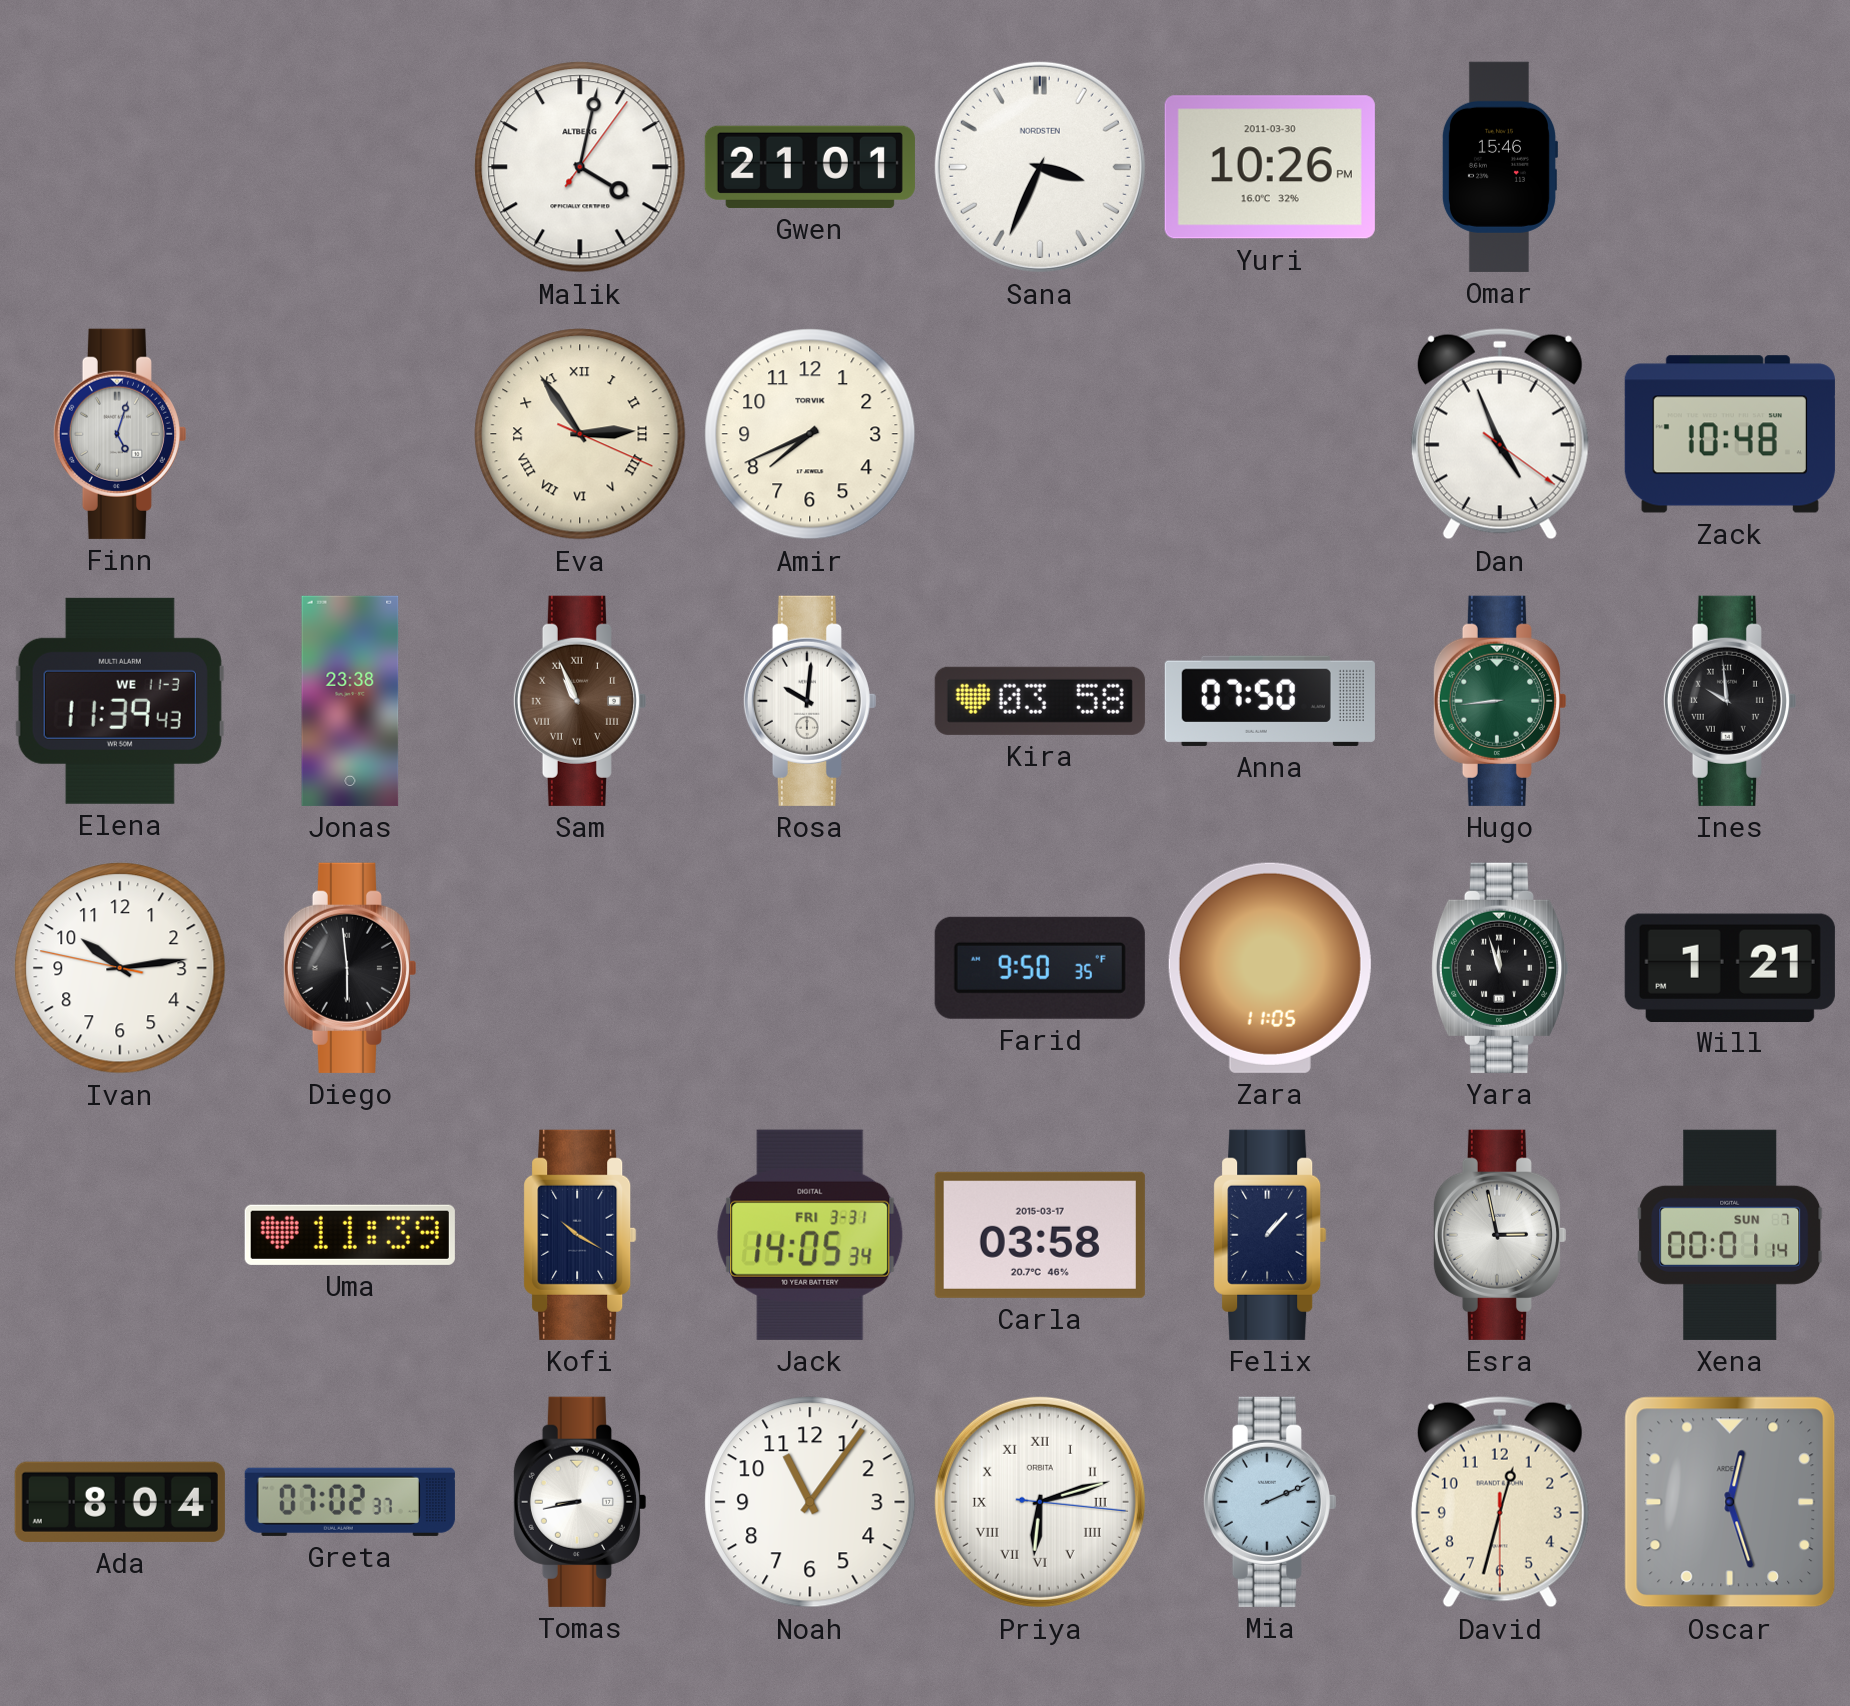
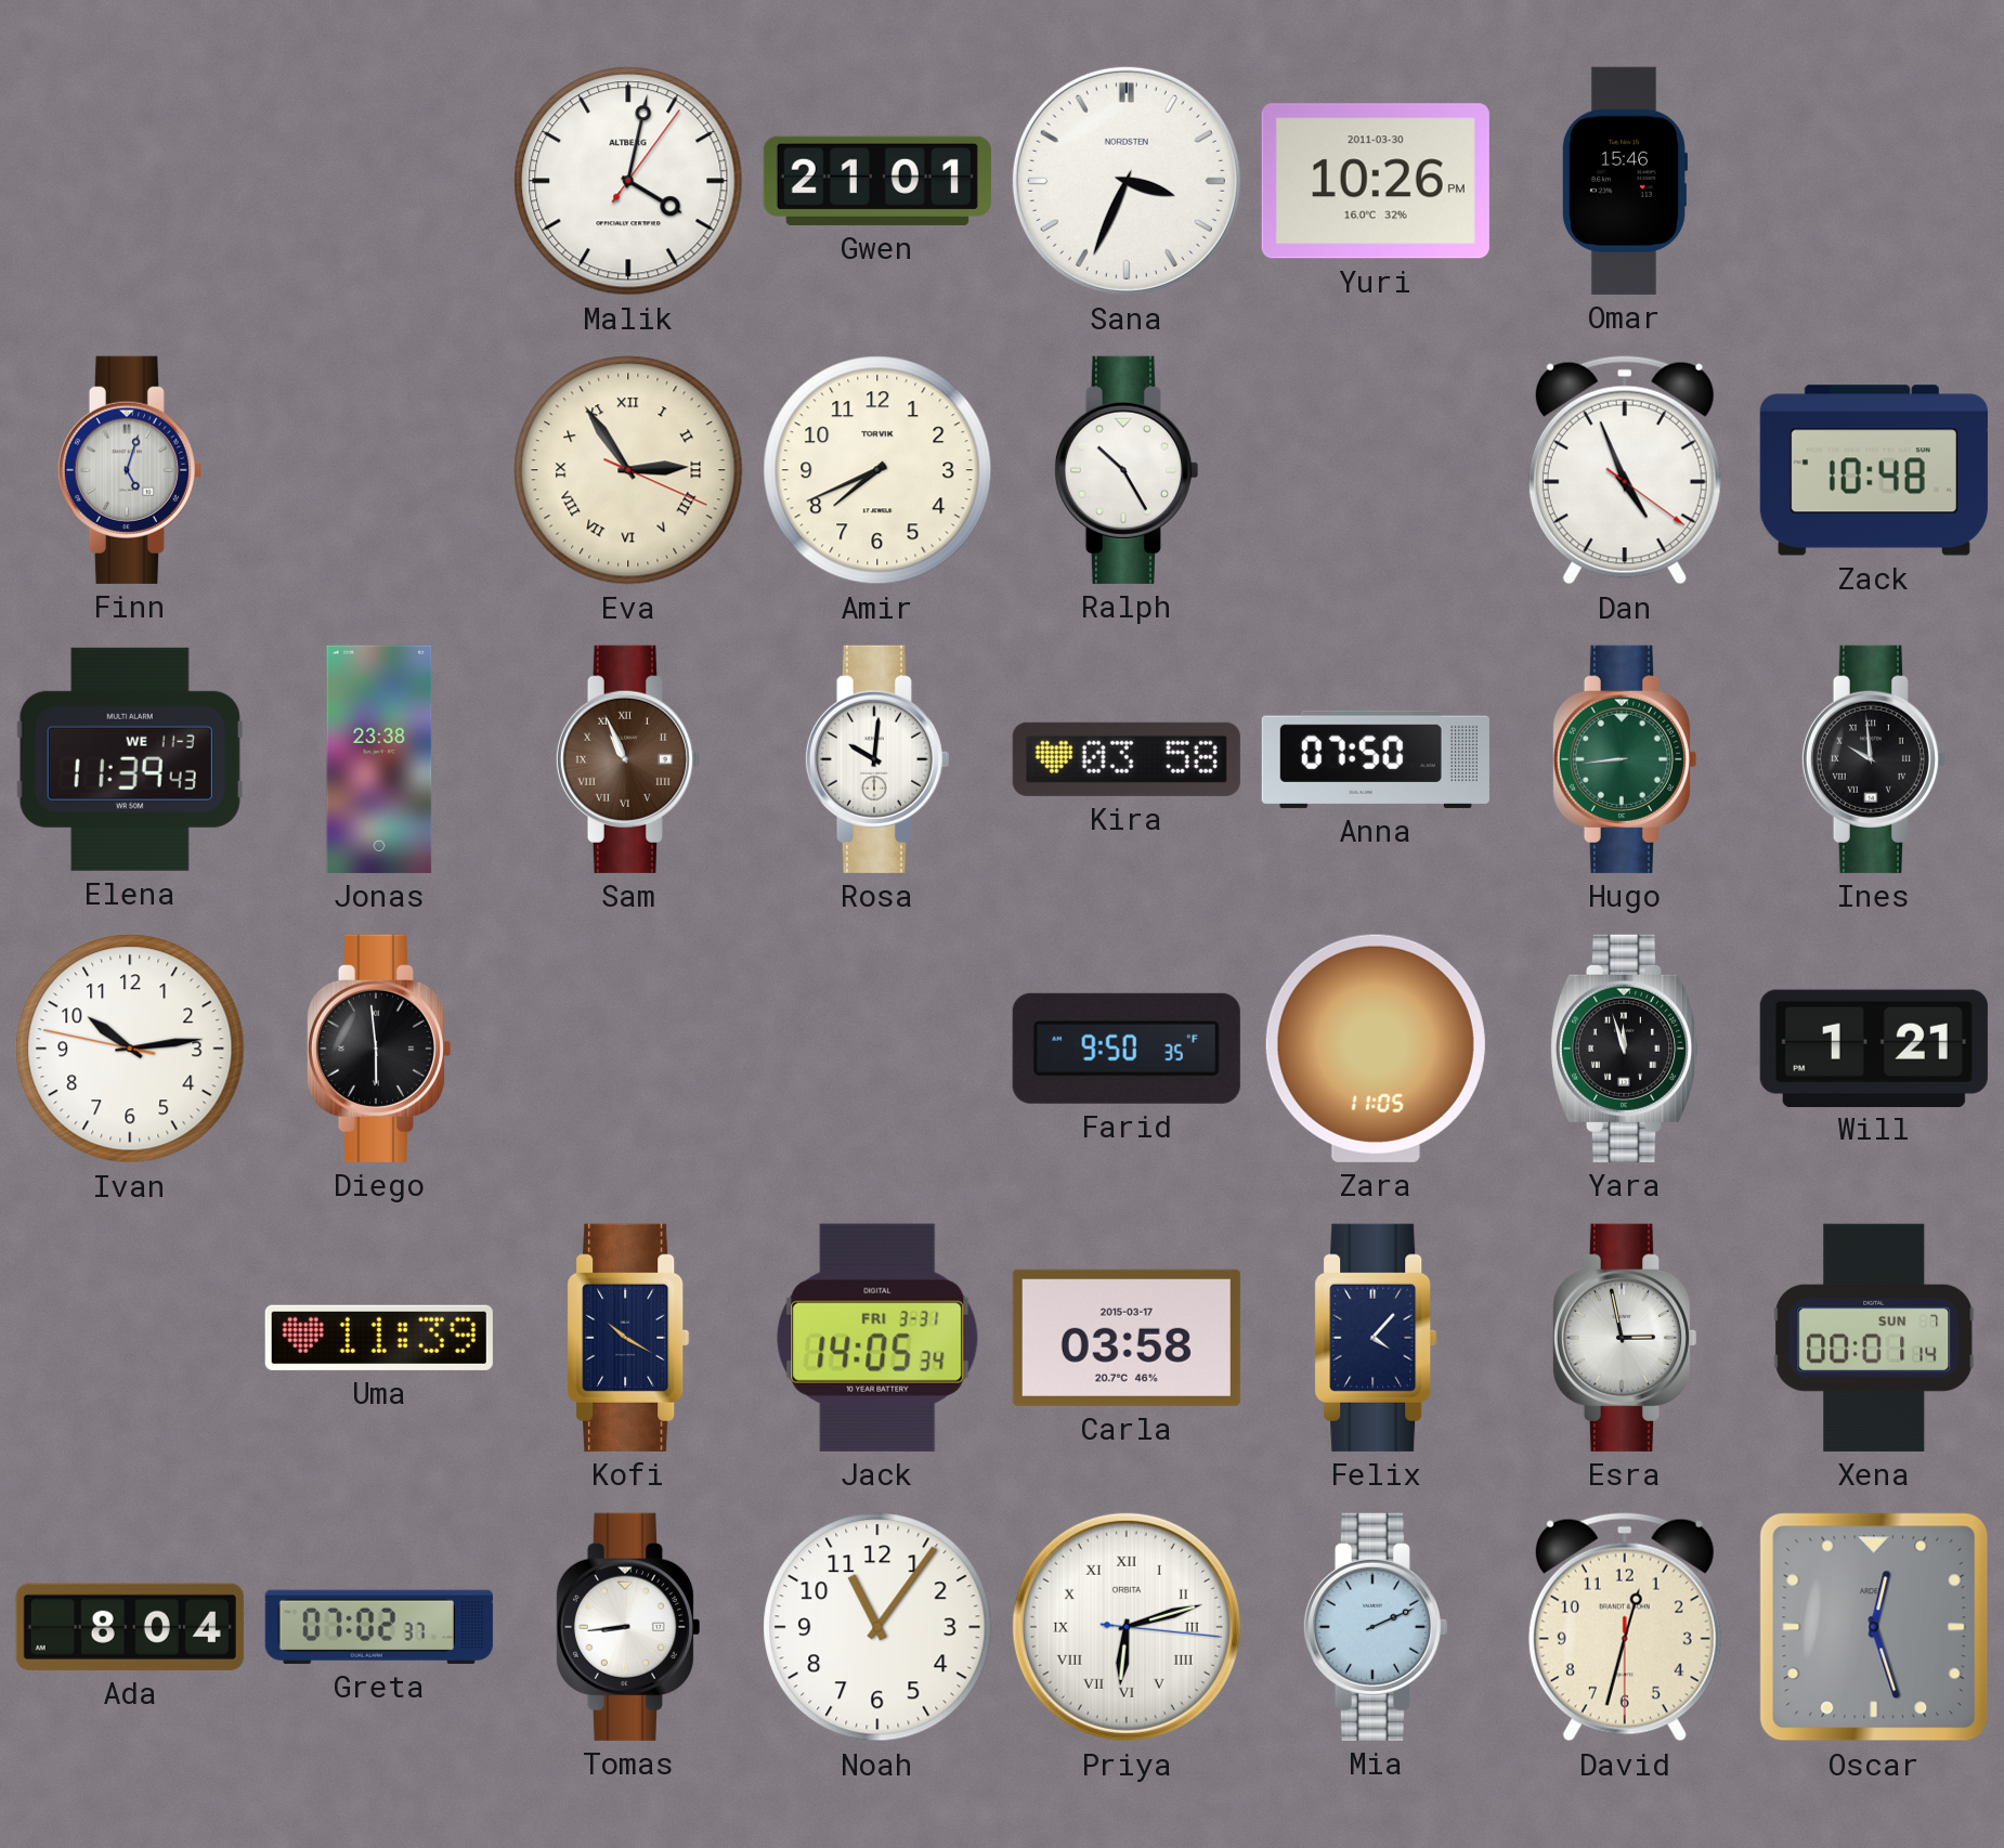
Ralph: none -> 10:25
Felix: 1:07 -> 4:07
Tomas: 8:43 -> 8:44
